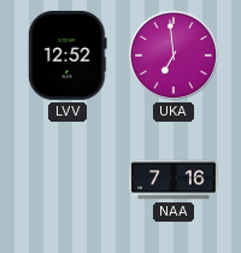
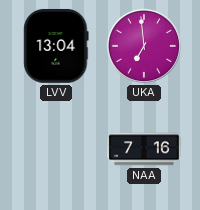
LVV: 12:52 -> 13:04
